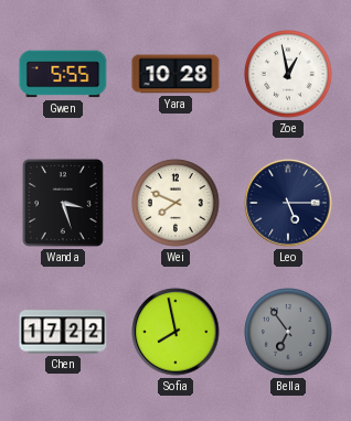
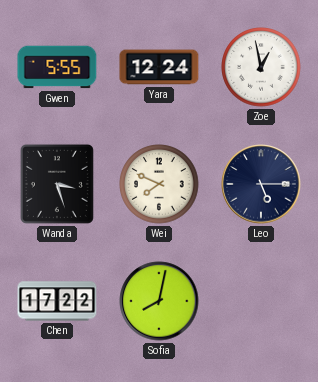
Yara: 10:28 -> 12:24
Sofia: 7:58 -> 8:02
Bella: 6:54 -> none
